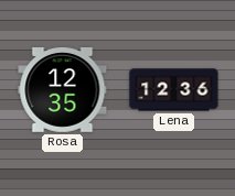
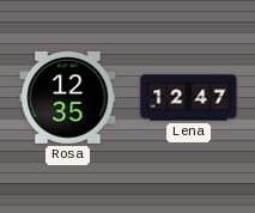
Lena: 12:36 -> 12:47
